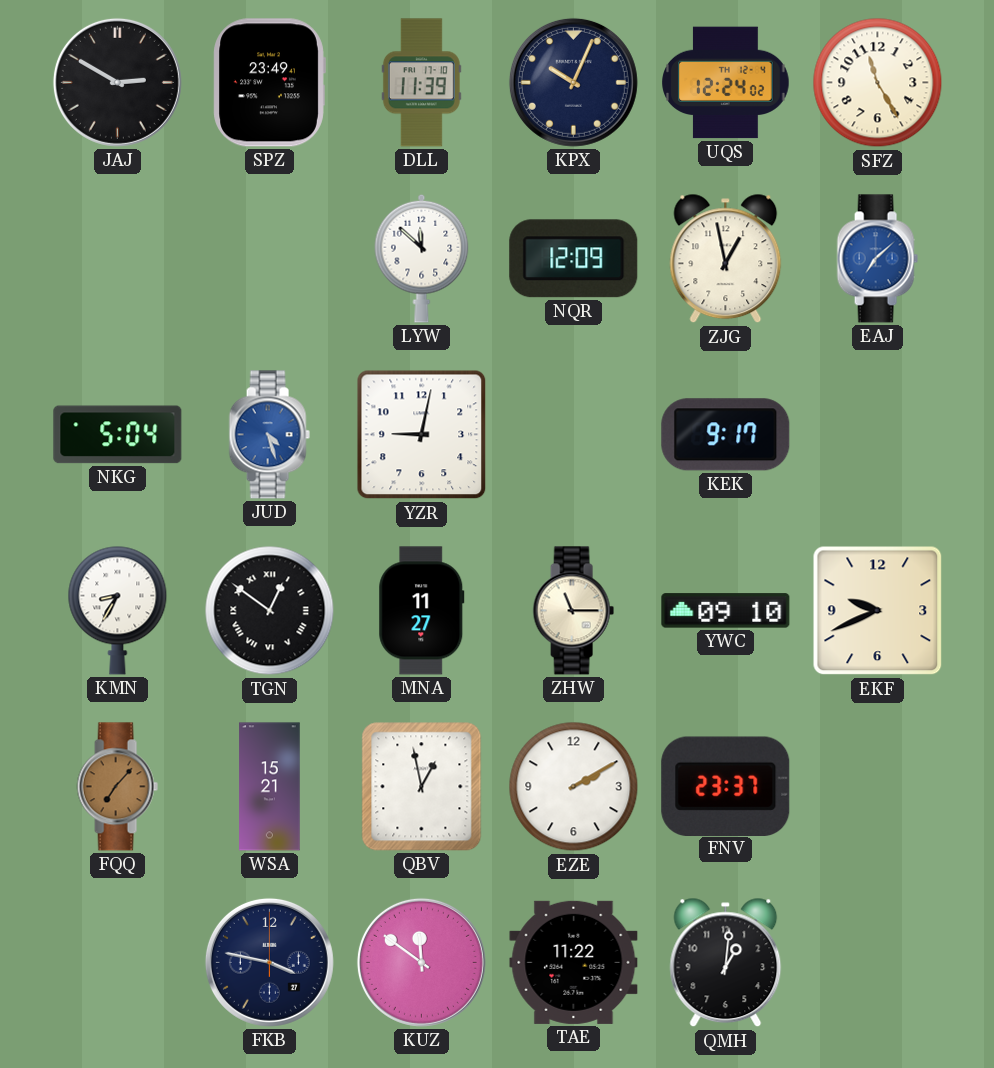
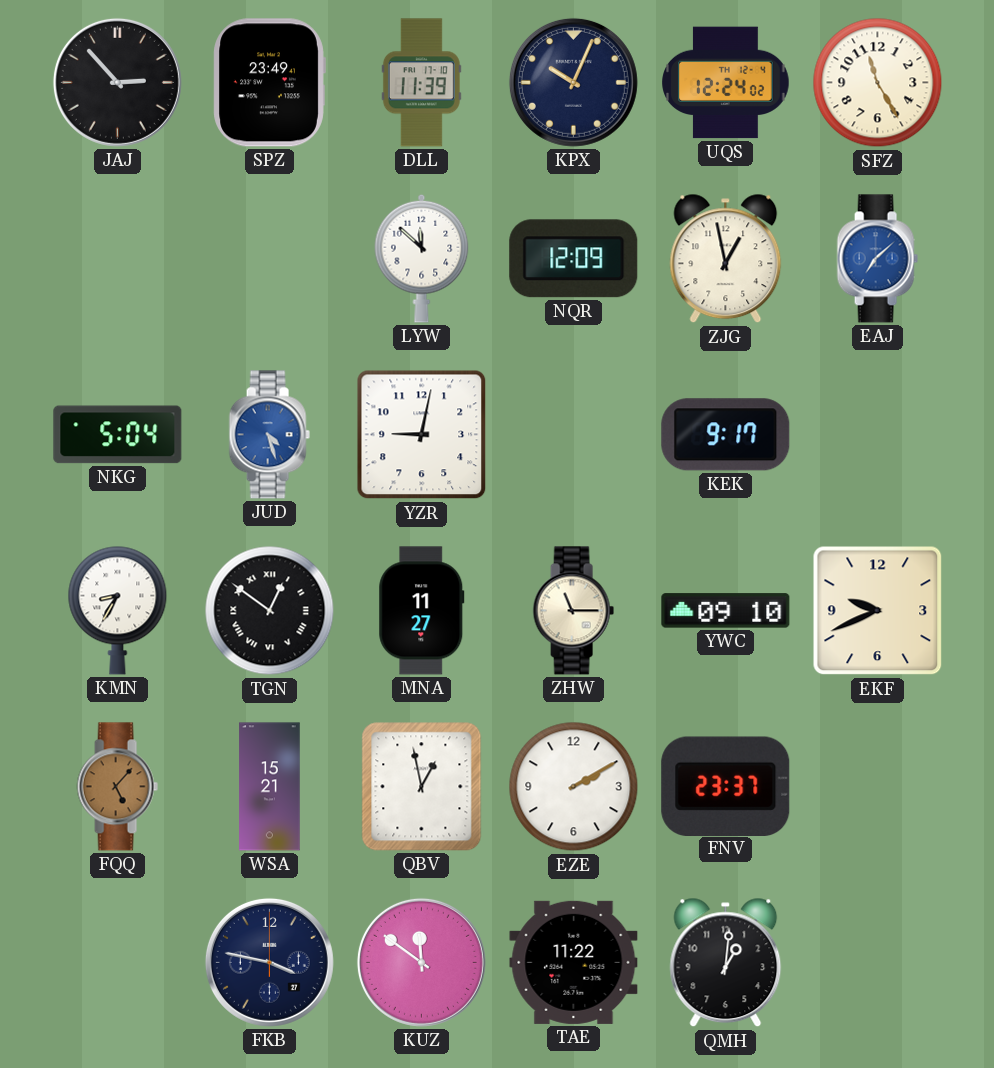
JAJ: 2:50 -> 2:53
FQQ: 7:07 -> 5:07
